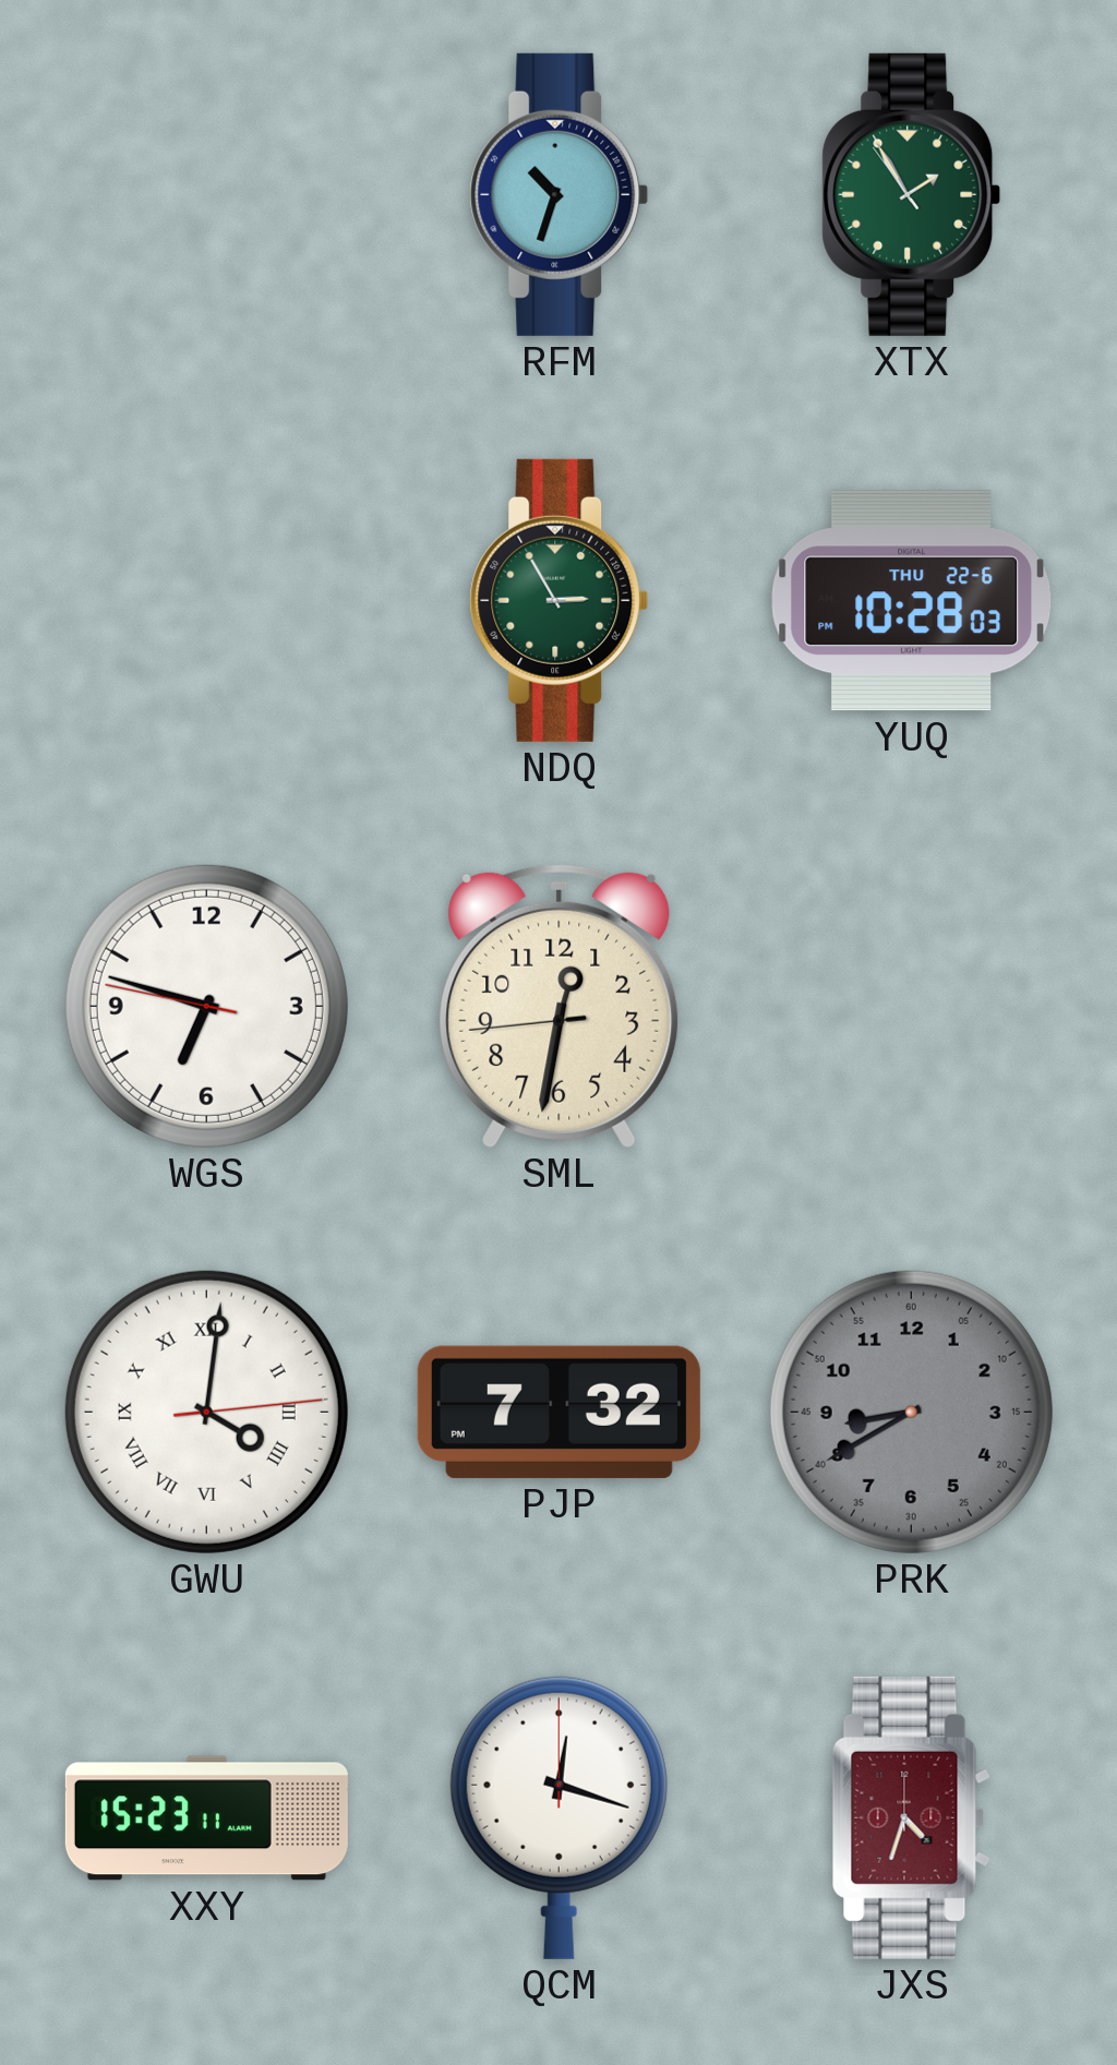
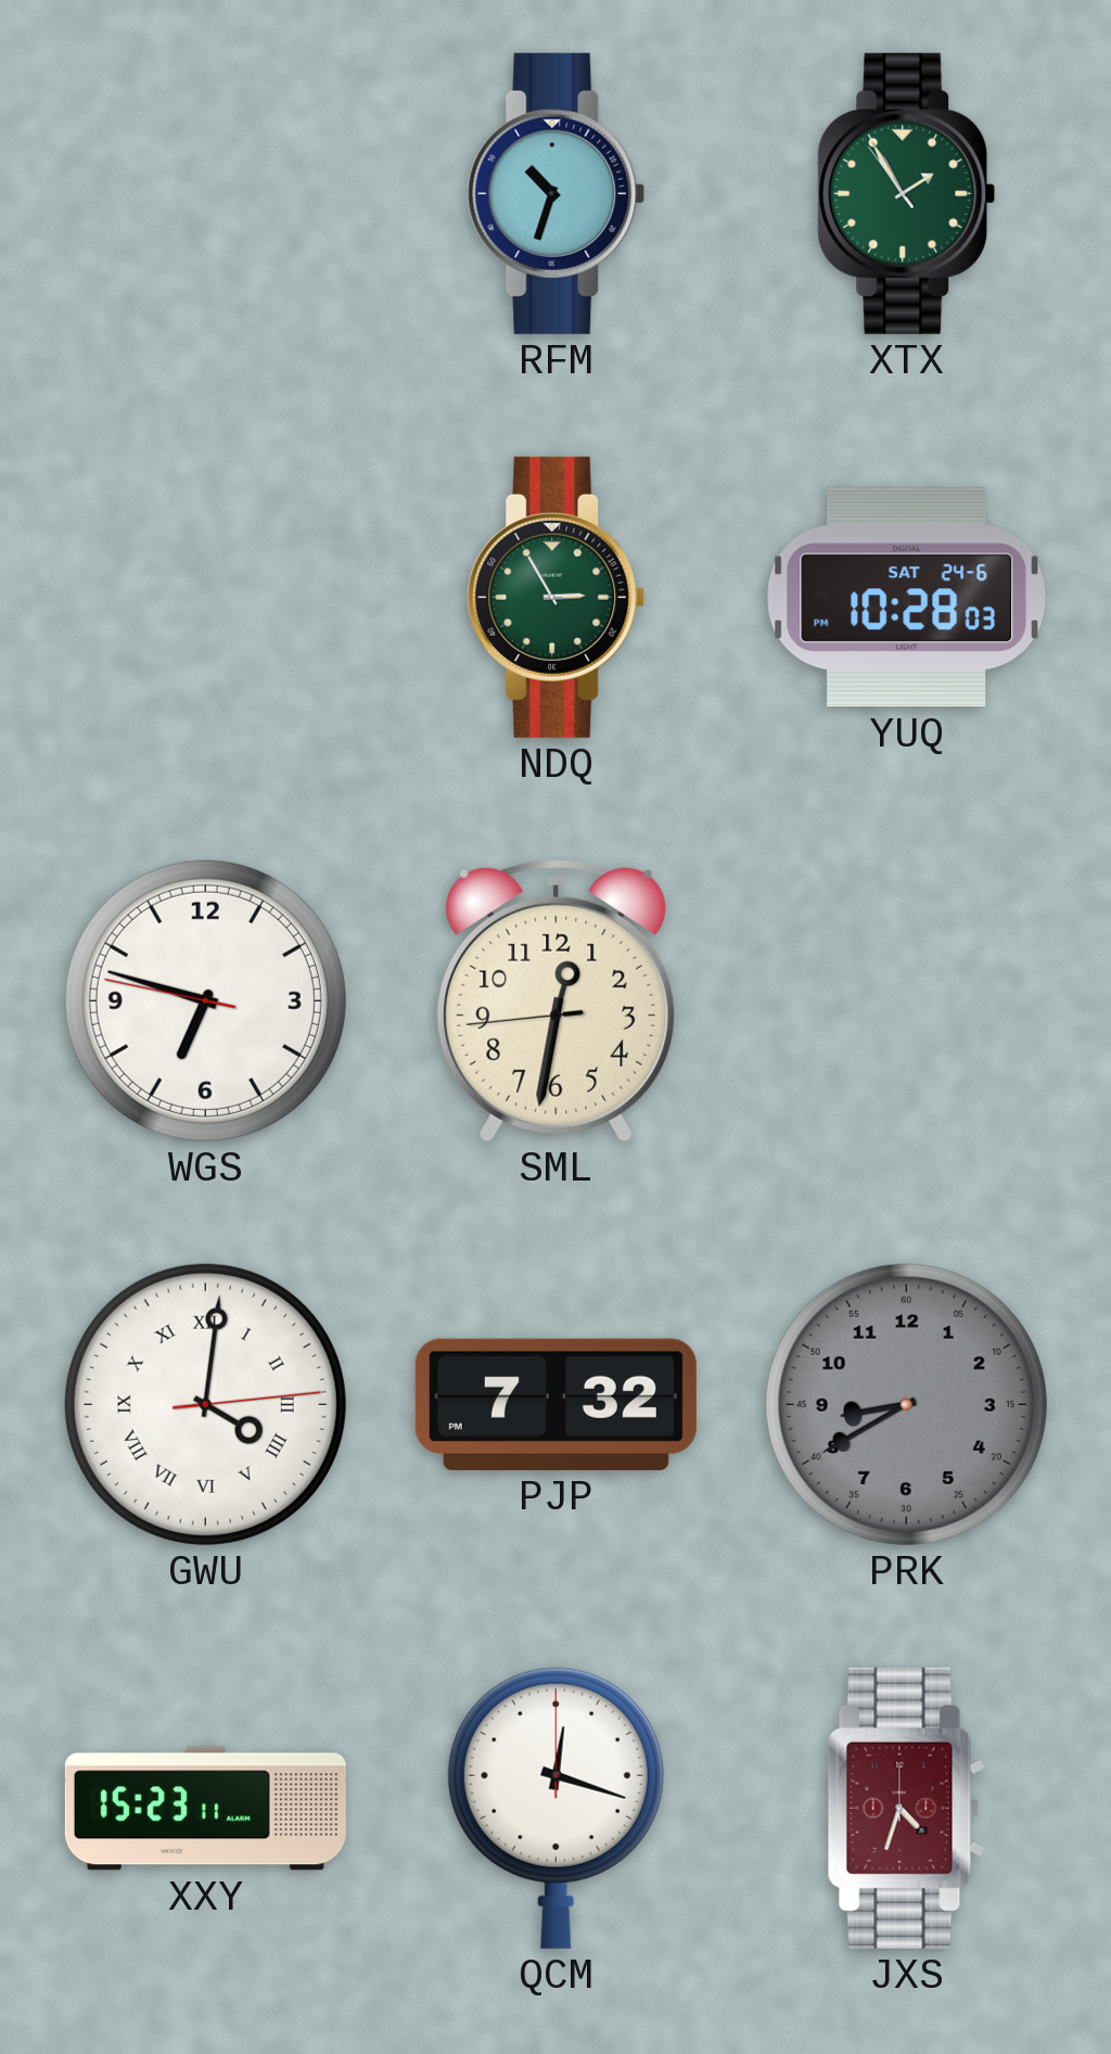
YUQ date: THU 22-6 -> SAT 24-6
